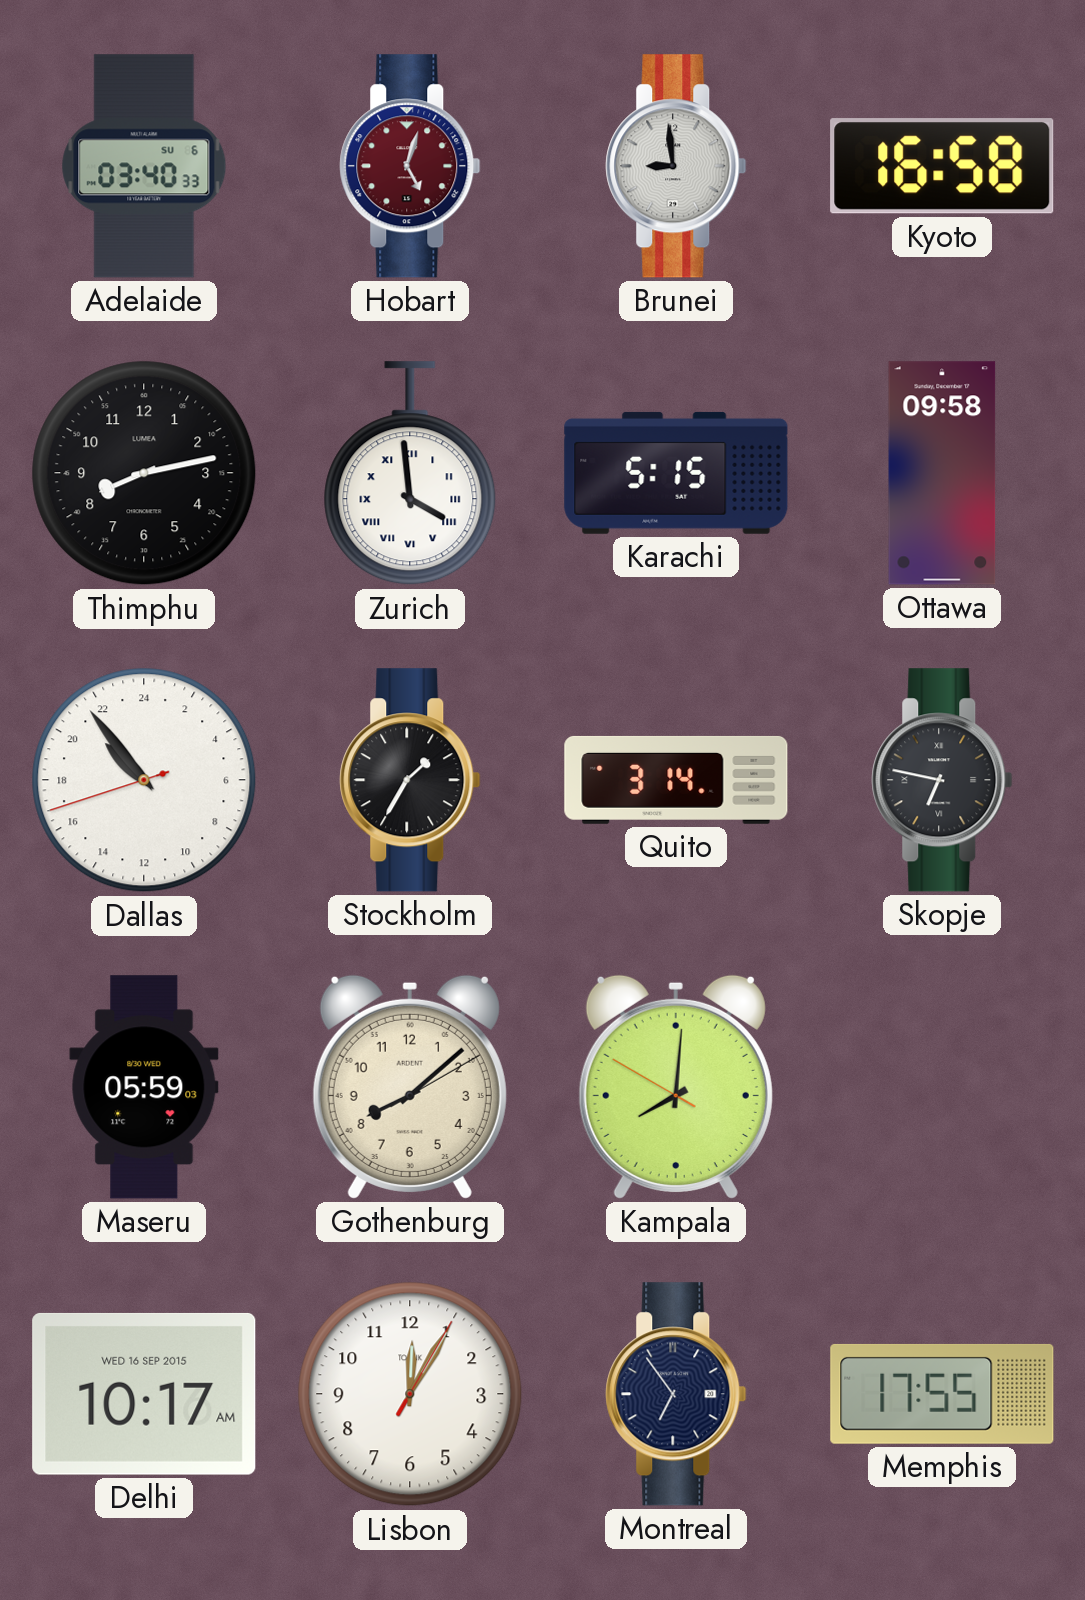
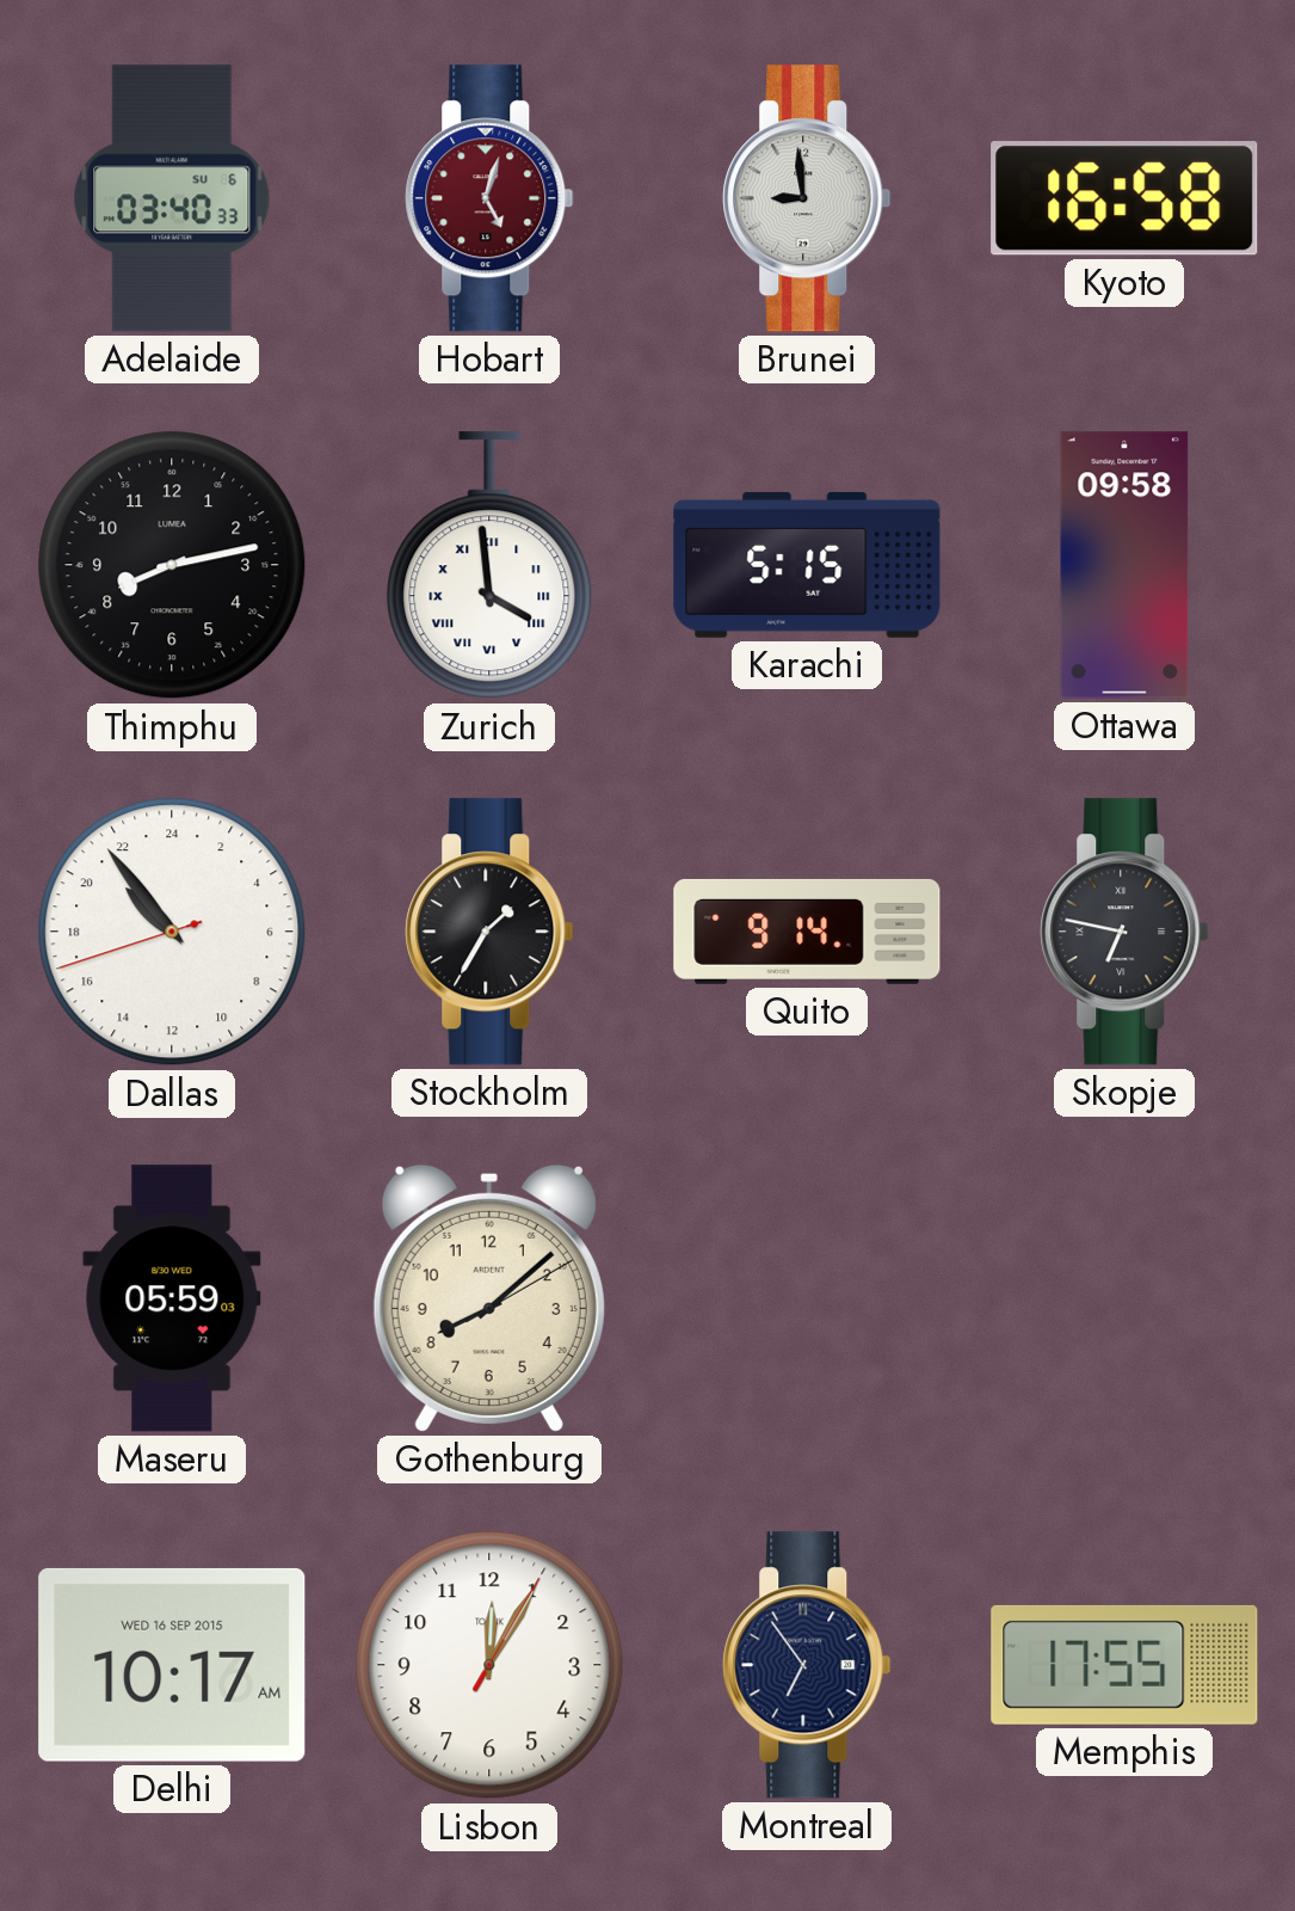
Quito: 3:14 -> 9:14
Kampala: 8:00 -> none
